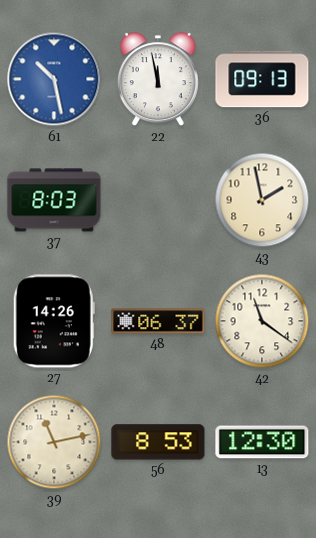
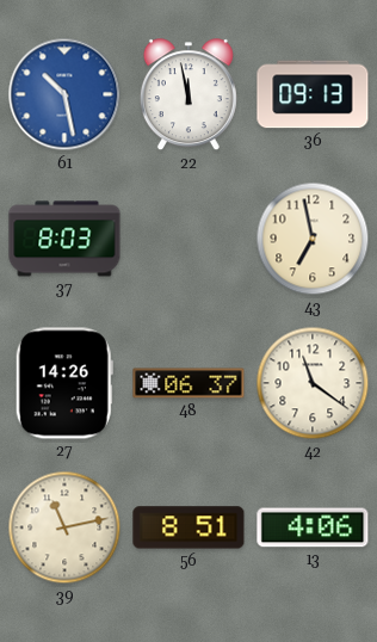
43: 1:58 -> 6:58
56: 8:53 -> 8:51
13: 12:30 -> 4:06
